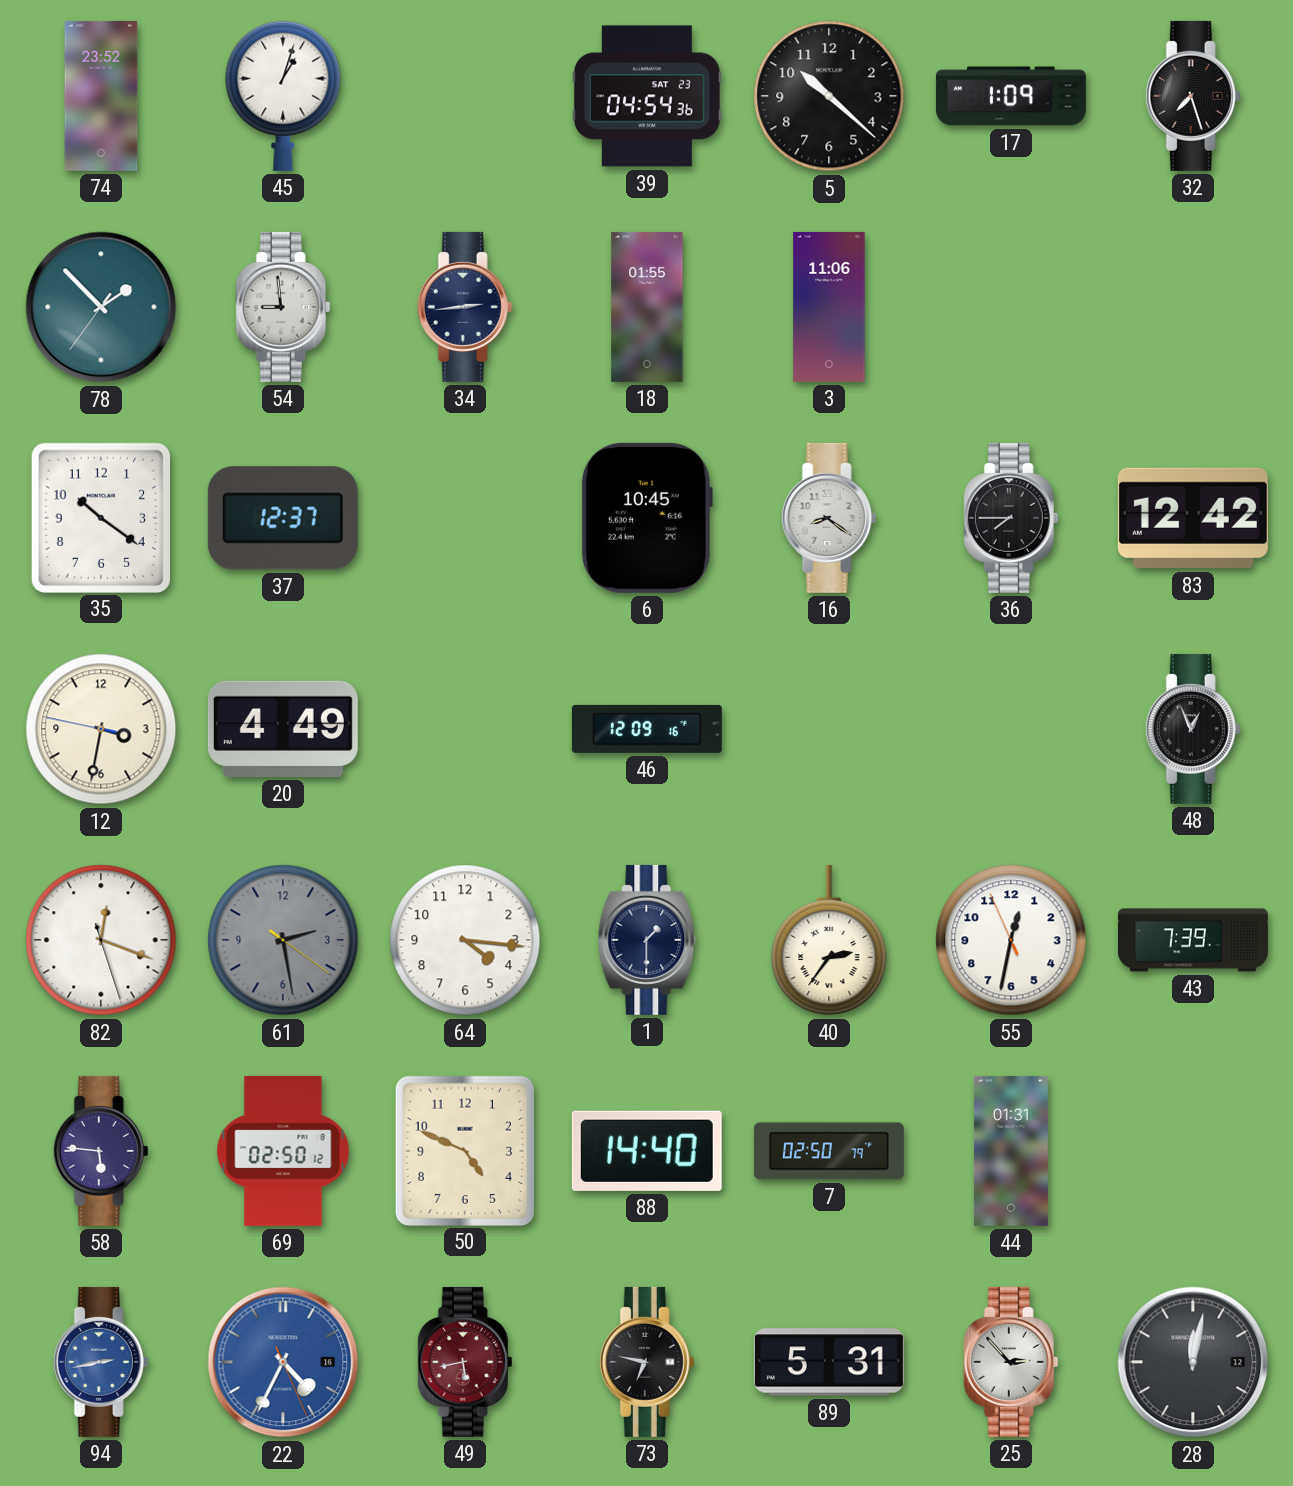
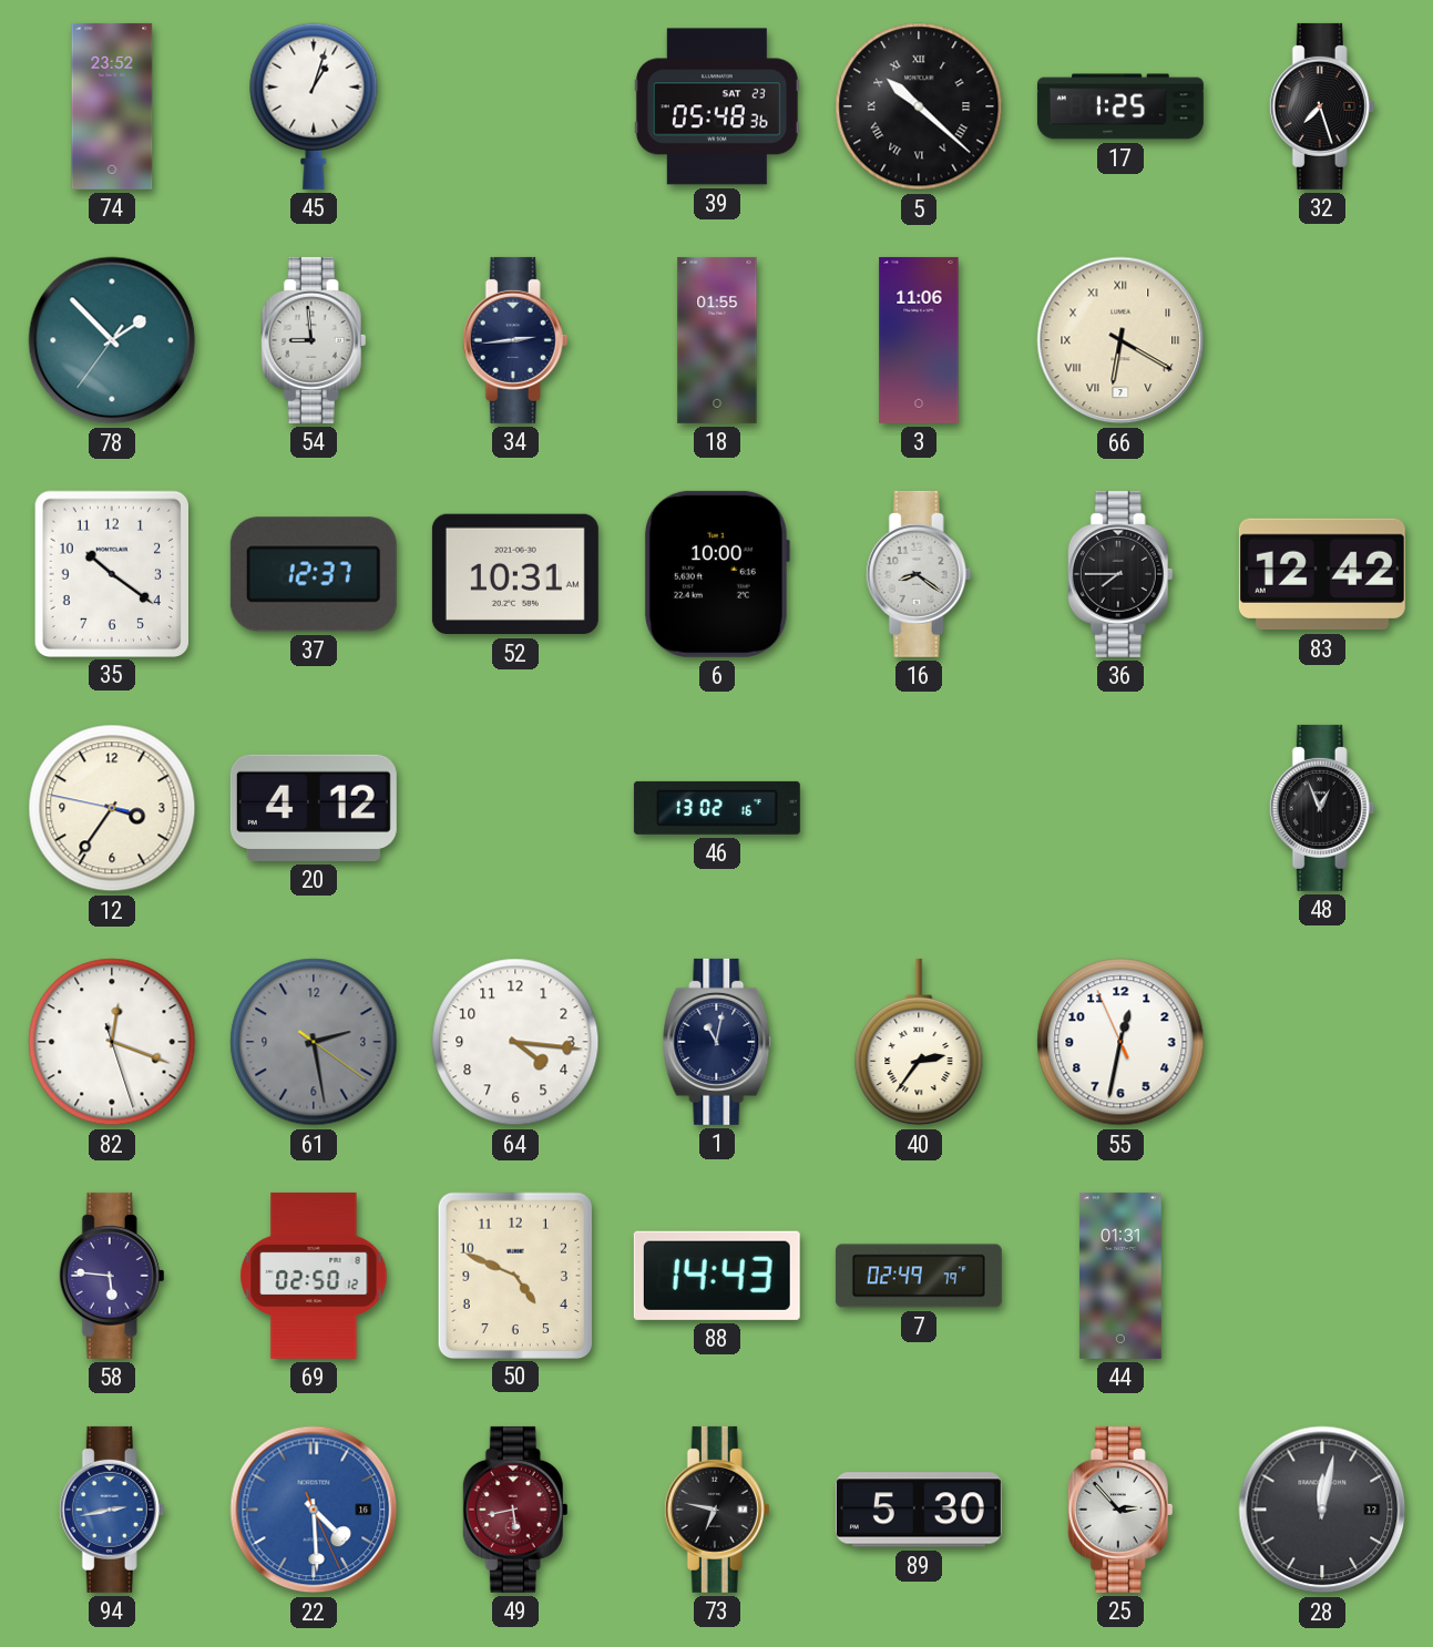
39: 04:54 -> 05:48
5 numerals: Arabic -> Roman
17: 1:09 -> 1:25
66: none -> 6:20
52: none -> 10:31
6: 10:45 -> 10:00
12: 3:31 -> 3:35
20: 4:49 -> 4:12
46: 12:09 -> 13:02
1: 1:30 -> 11:02
43: 7:39 -> none
88: 14:40 -> 14:43
7: 02:50 -> 02:49
22: 4:34 -> 4:29
89: 5:31 -> 5:30
